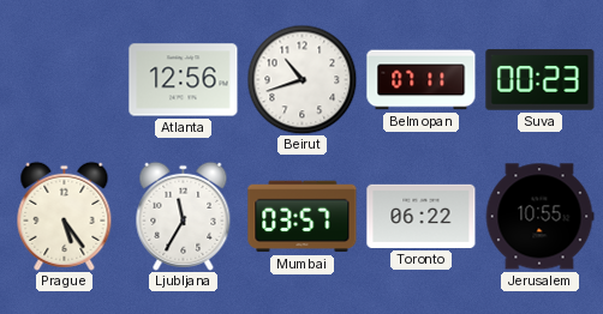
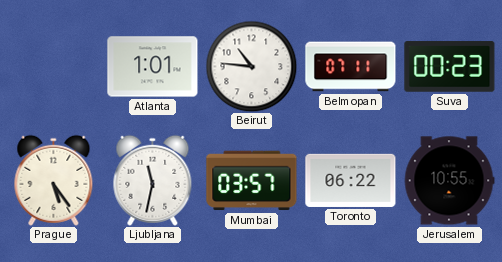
Atlanta: 12:56 -> 1:01
Beirut: 10:42 -> 10:46
Ljubljana: 11:35 -> 11:32
